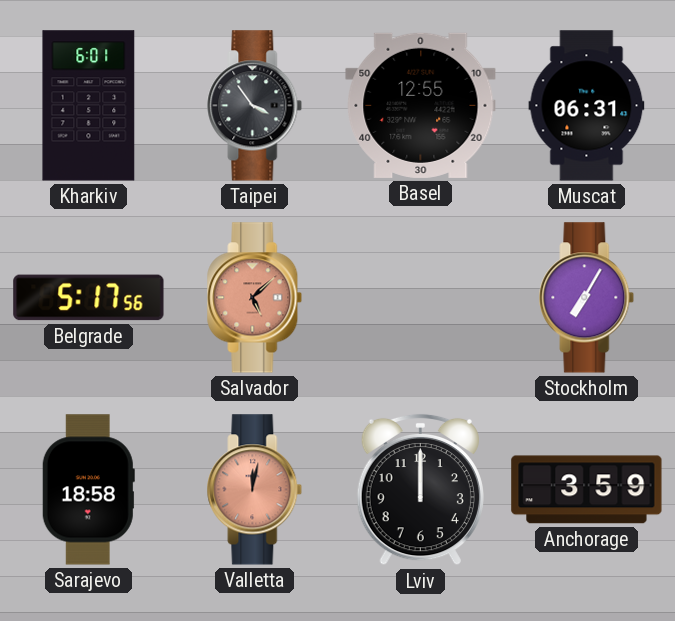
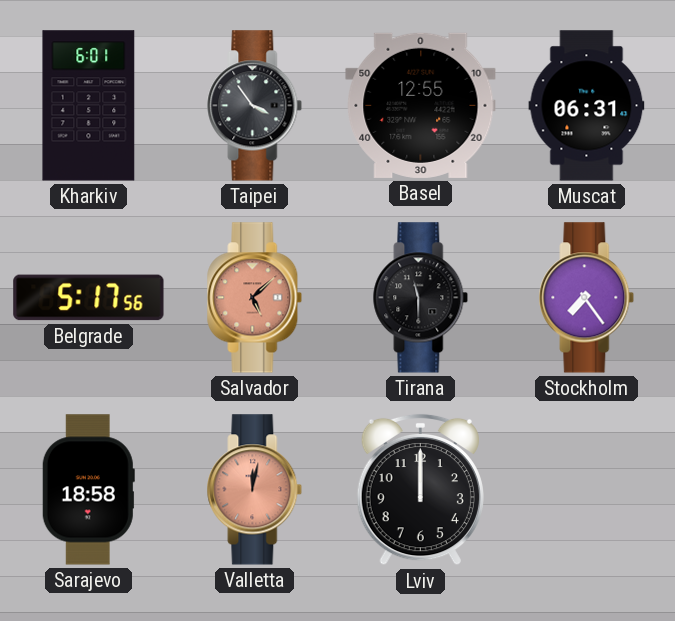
Tirana: none -> 11:30
Stockholm: 7:05 -> 7:24
Anchorage: 3:59 -> none
